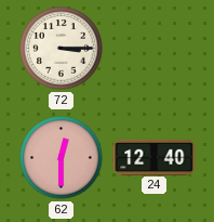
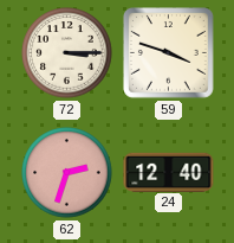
59: none -> 3:48
62: 12:30 -> 2:33
